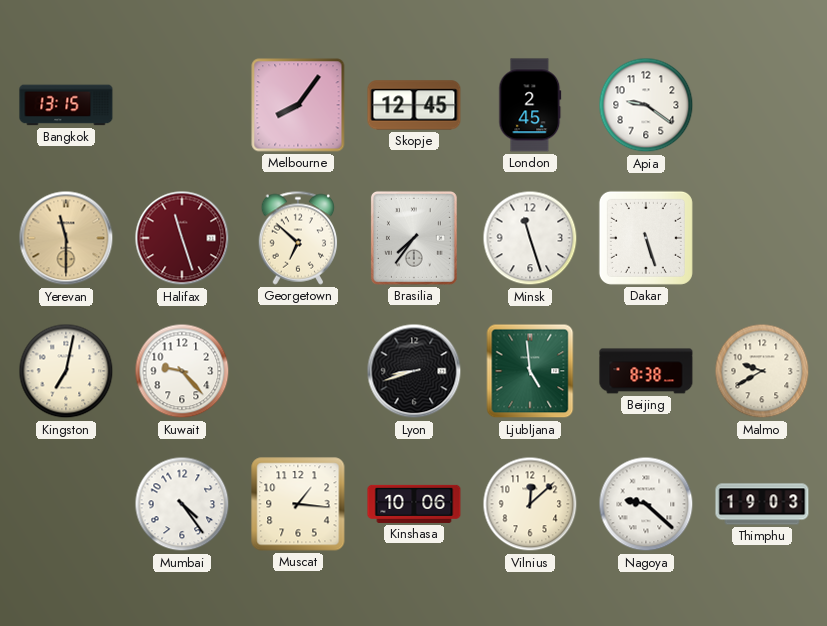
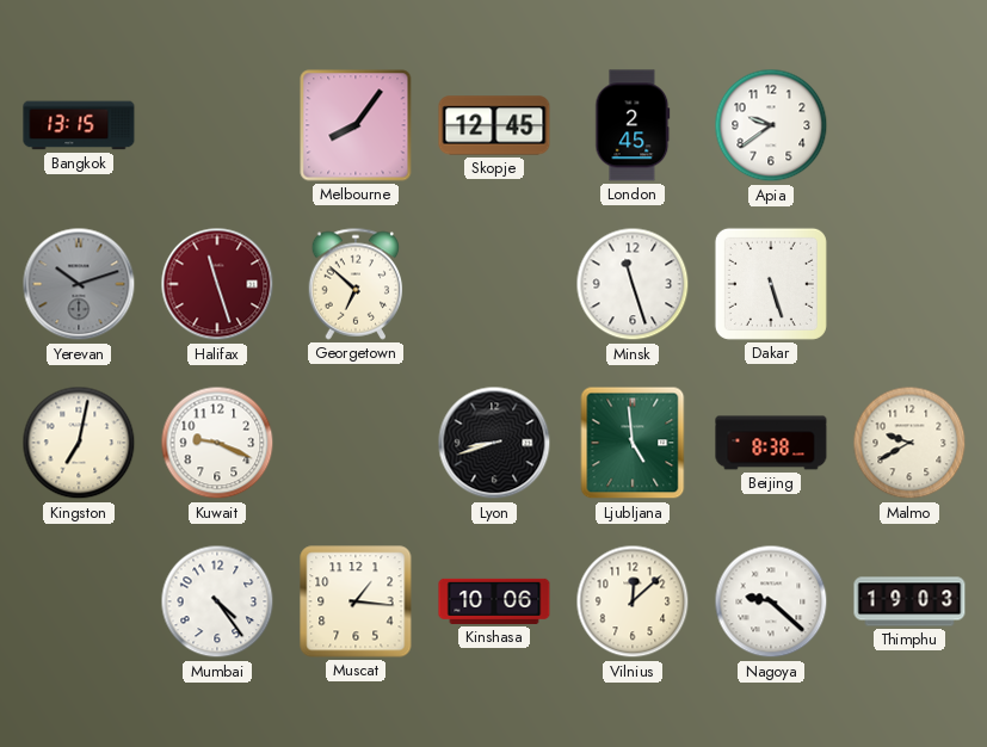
Apia: 9:21 -> 9:39
Yerevan: 11:30 -> 10:12
Yerevan dial: champagne -> grey
Brasilia: 7:36 -> none
Kuwait: 9:23 -> 9:19
